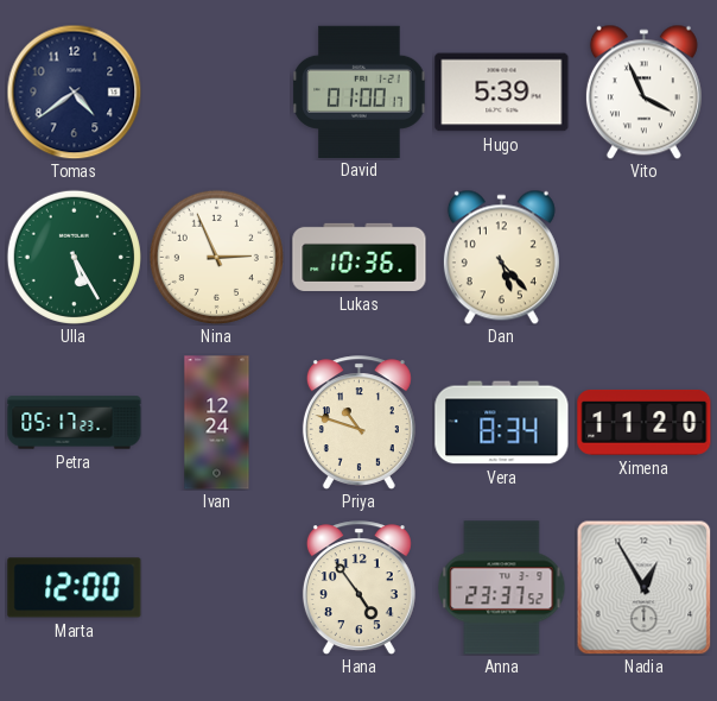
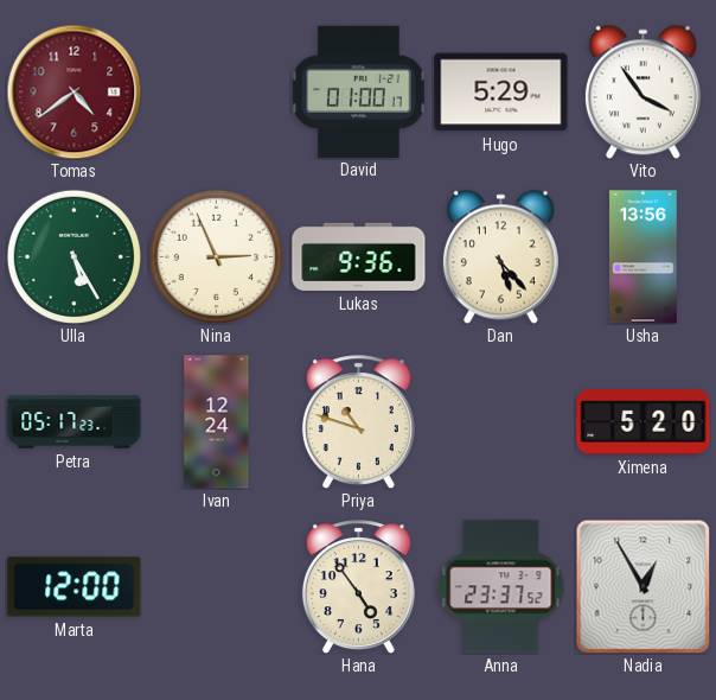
Tomas dial: navy -> burgundy
Hugo: 5:39 -> 5:29
Vito: 3:56 -> 3:54
Lukas: 10:36 -> 9:36
Usha: none -> 13:56
Vera: 8:34 -> none
Ximena: 11:20 -> 5:20
